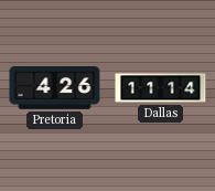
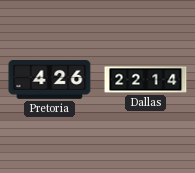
Dallas: 11:14 -> 22:14
